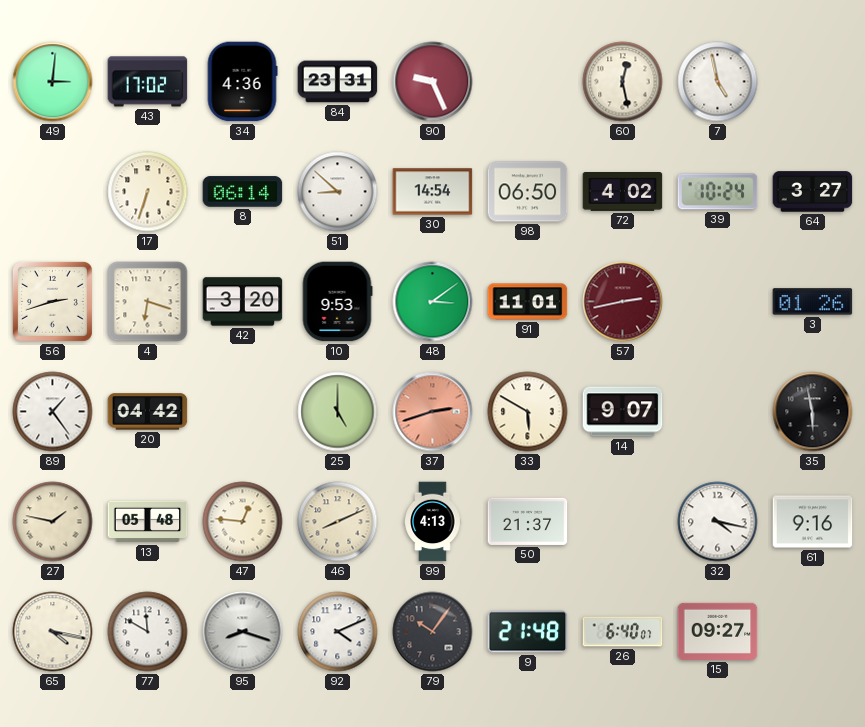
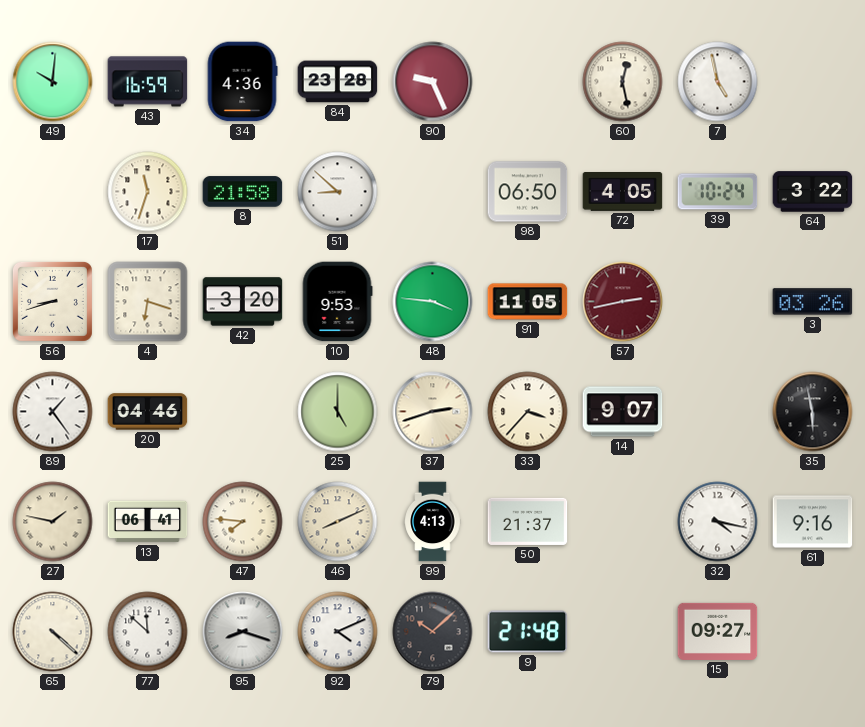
49: 3:01 -> 10:01
43: 17:02 -> 16:59
84: 23:31 -> 23:28
17: 6:33 -> 11:33
8: 06:14 -> 21:58
30: 14:54 -> none
72: 4:02 -> 4:05
64: 3:27 -> 3:22
56: 2:42 -> 8:42
48: 3:09 -> 3:46
91: 11:01 -> 11:05
3: 01:26 -> 03:26
20: 04:42 -> 04:46
37 dial: salmon -> cream
33: 5:50 -> 3:37
13: 05:48 -> 06:41
47: 12:46 -> 7:46
65: 4:17 -> 4:22
77: 11:50 -> 11:52
79: 10:06 -> 10:08
26: 6:40 -> none
